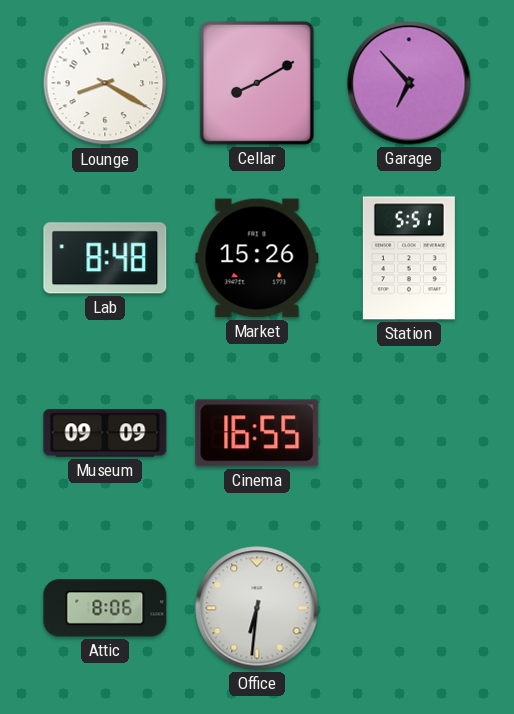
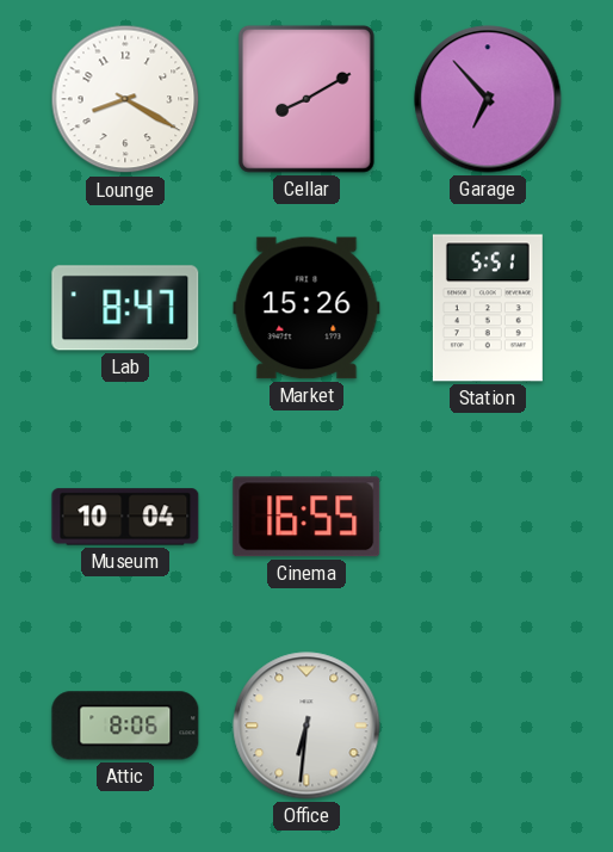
Lab: 8:48 -> 8:47
Museum: 09:09 -> 10:04
